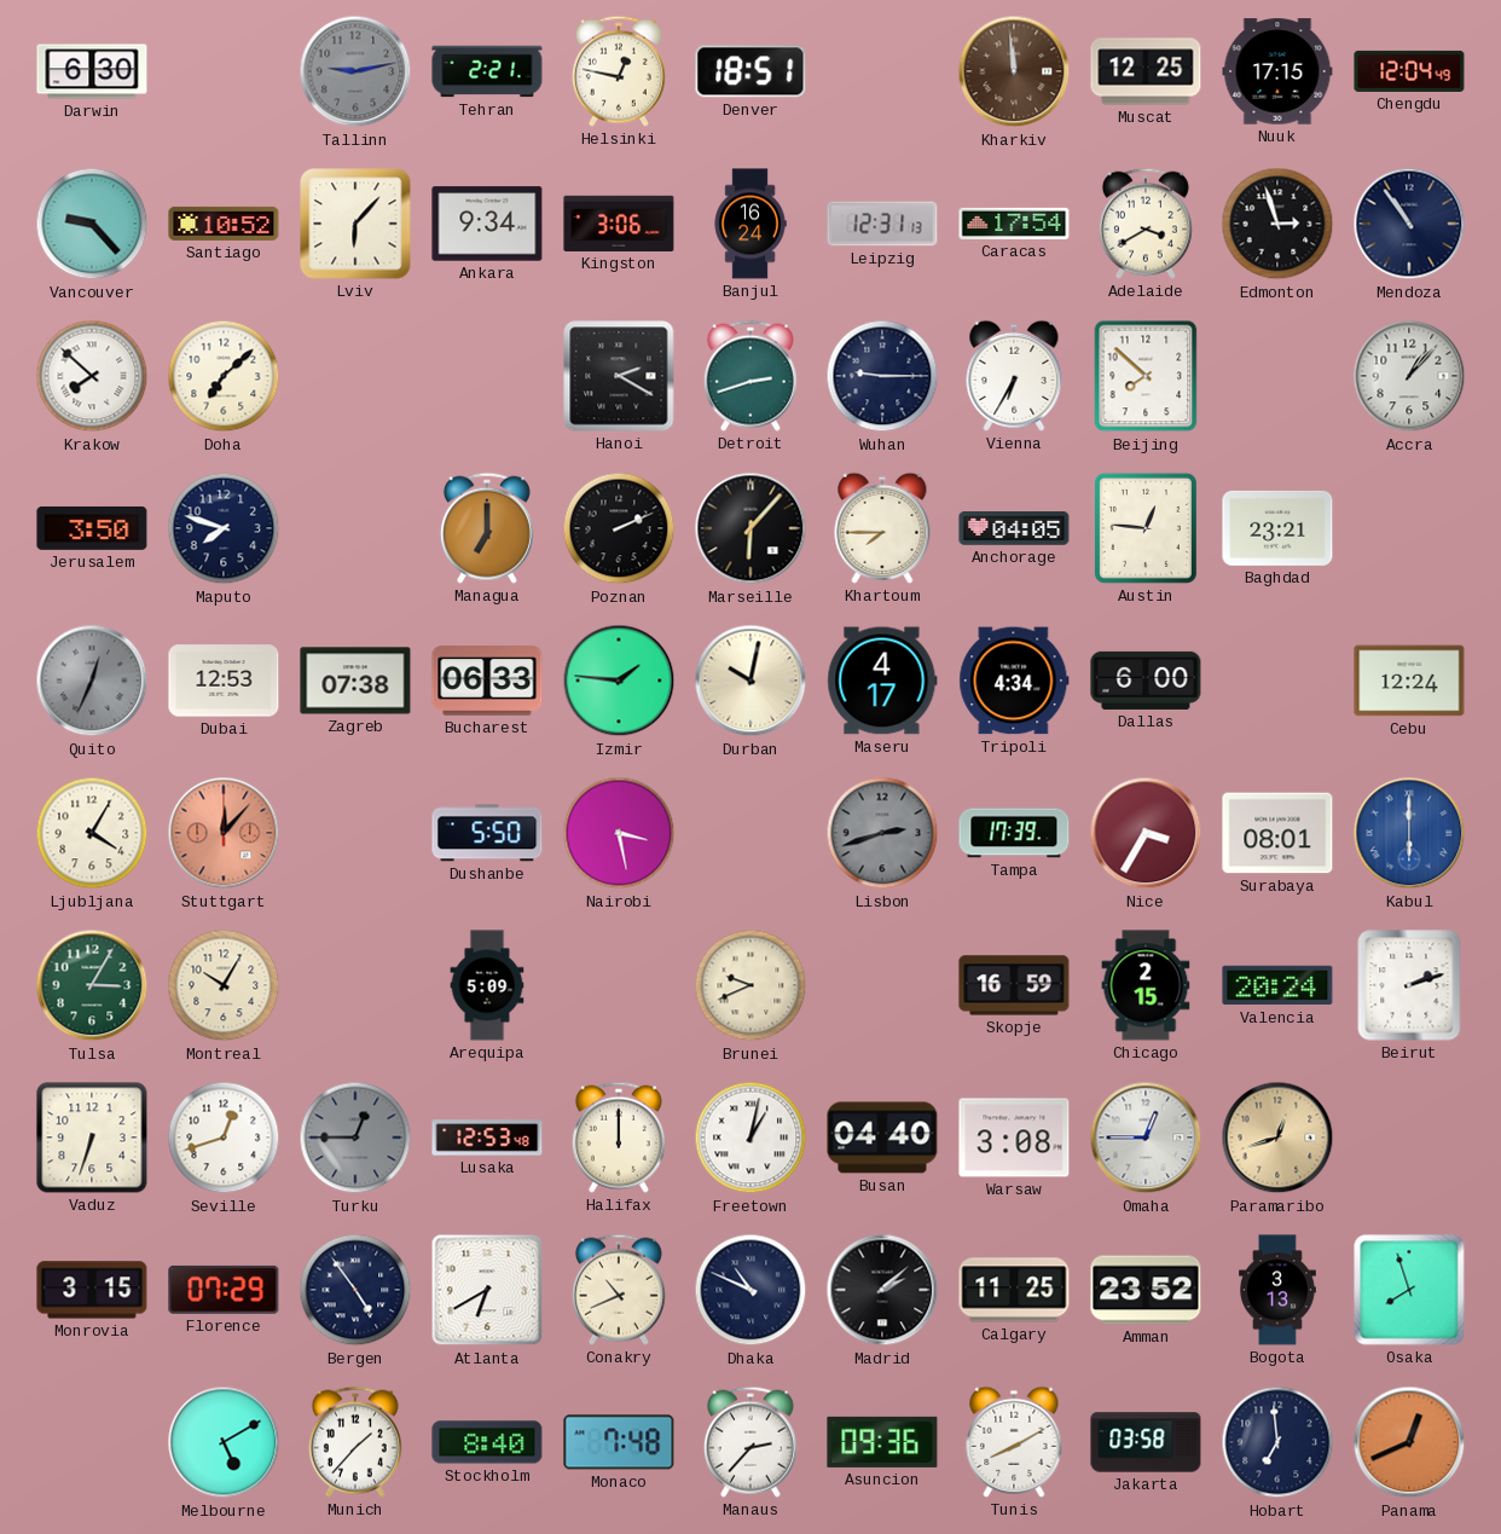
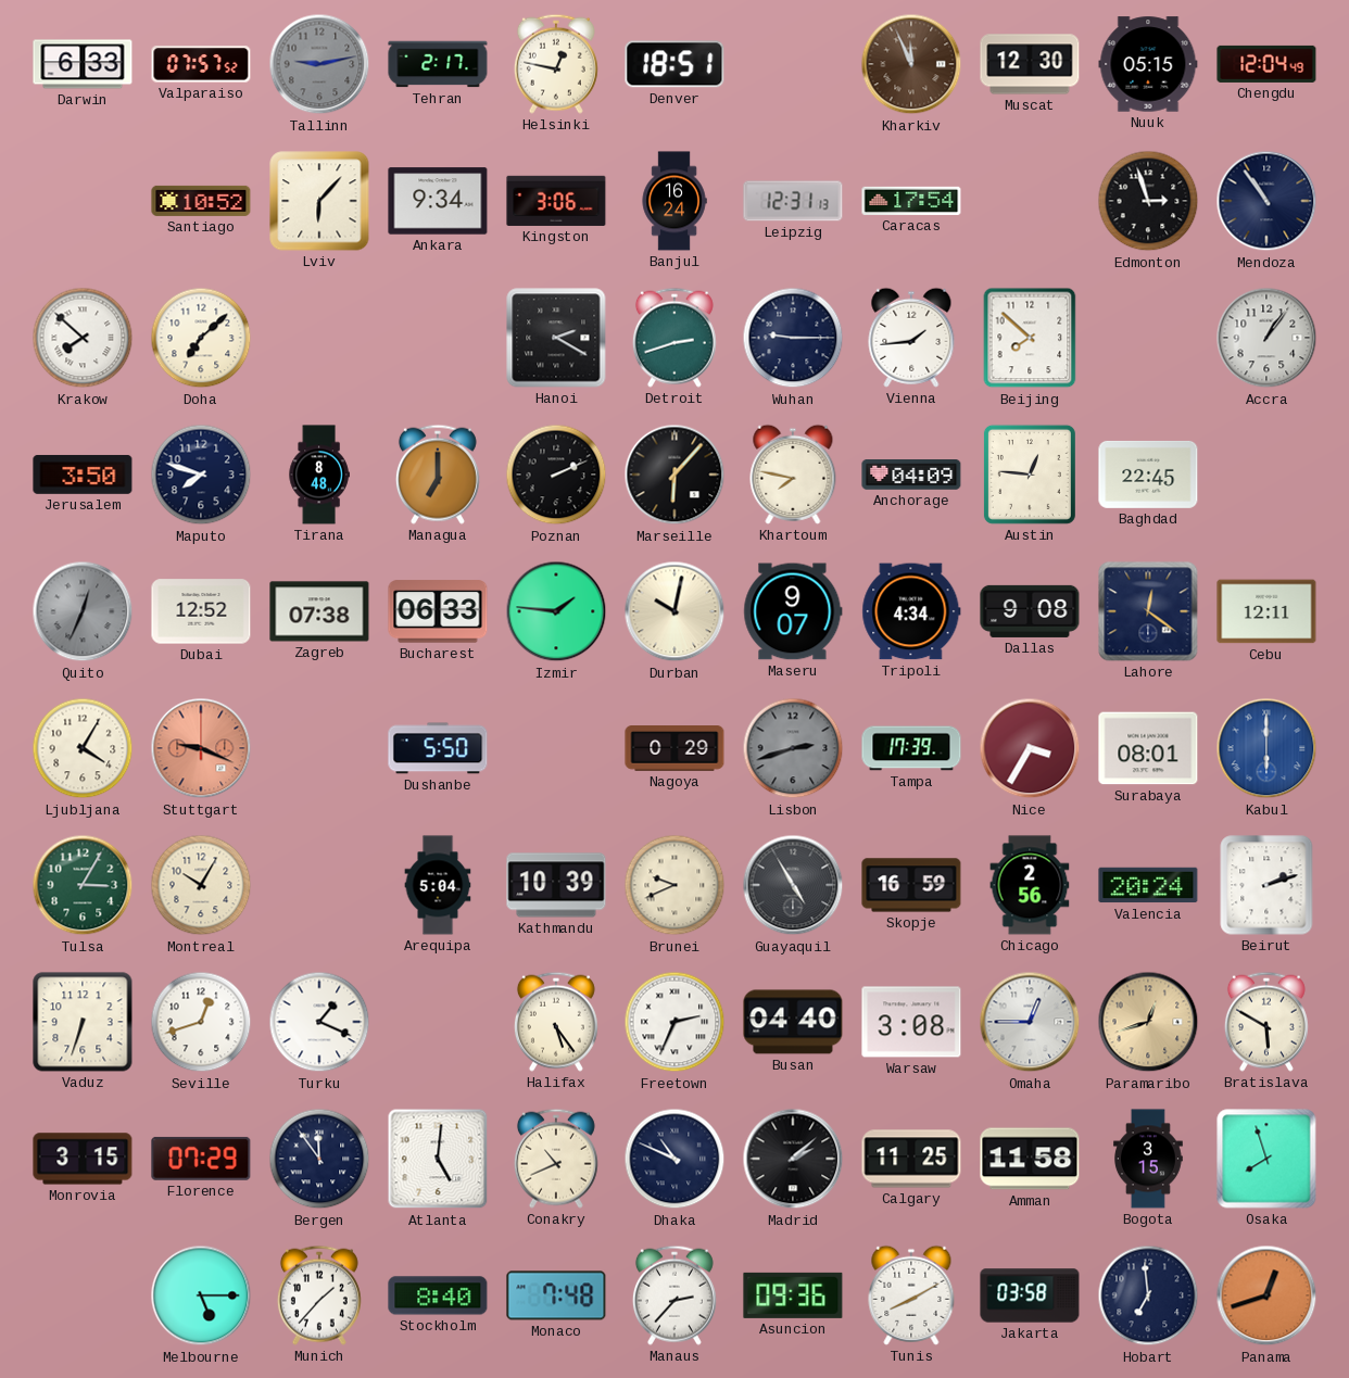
Darwin: 6:30 -> 6:33
Valparaiso: none -> 07:57
Tehran: 2:21 -> 2:17
Kharkiv: 11:59 -> 11:56
Muscat: 12:25 -> 12:30
Nuuk: 17:15 -> 05:15
Vancouver: 9:23 -> none
Adelaide: 3:40 -> none
Vienna: 6:35 -> 1:44
Accra: 1:07 -> 1:06
Tirana: none -> 8:48
Khartoum: 7:45 -> 7:47
Anchorage: 04:05 -> 04:09
Baghdad: 23:21 -> 22:45
Dubai: 12:53 -> 12:52
Maseru: 4:17 -> 9:07
Dallas: 6:00 -> 9:08
Lahore: none -> 12:21
Cebu: 12:24 -> 12:11
Stuttgart: 12:07 -> 9:19
Nairobi: 3:28 -> none
Nagoya: none -> 0:29
Arequipa: 5:09 -> 5:04
Kathmandu: none -> 10:39
Guayaquil: none -> 4:55
Chicago: 2:15 -> 2:56
Turku: 12:45 -> 1:19
Turku dial: grey -> white
Lusaka: 12:53 -> none
Halifax: 12:00 -> 5:24
Freetown: 1:02 -> 2:34
Bratislava: none -> 5:50
Bergen: 4:54 -> 11:54
Atlanta: 6:40 -> 5:01
Amman: 23:52 -> 11:58
Bogota: 3:13 -> 3:15
Melbourne: 5:10 -> 5:15
Panama: 12:41 -> 12:42
